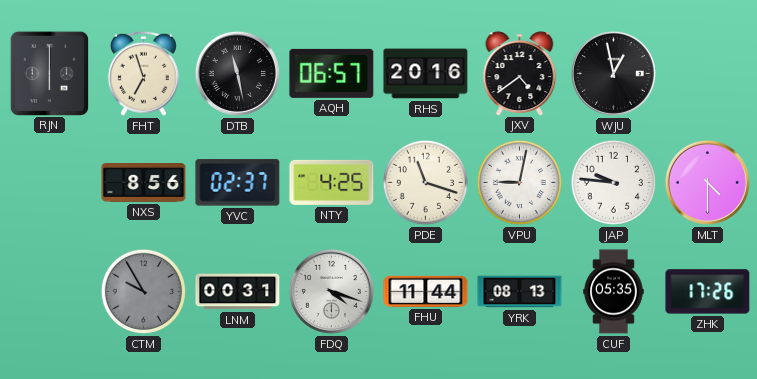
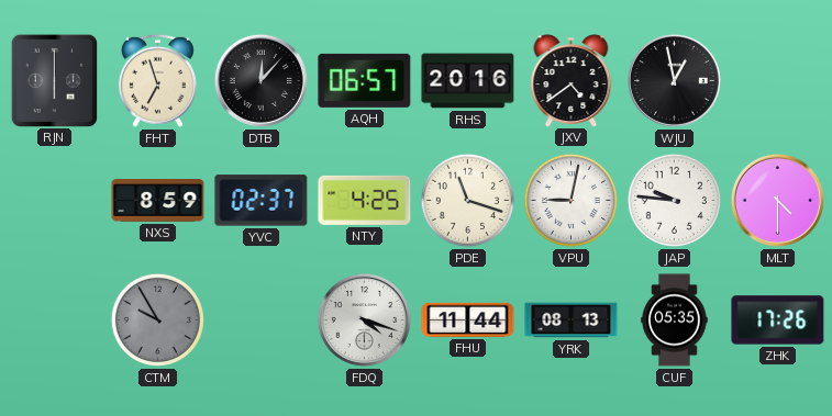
DTB: 11:28 -> 12:07
NXS: 8:56 -> 8:59
LNM: 00:31 -> none
